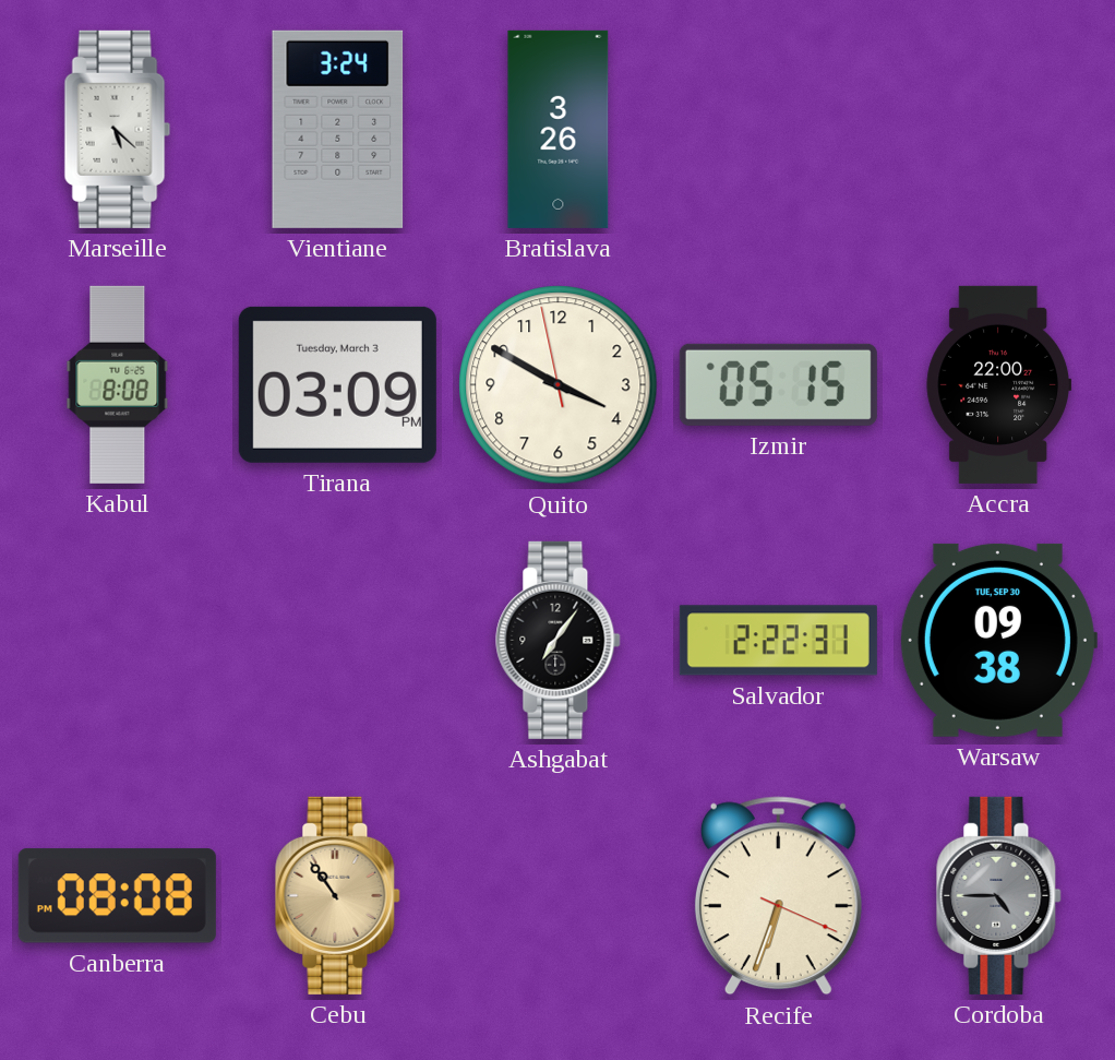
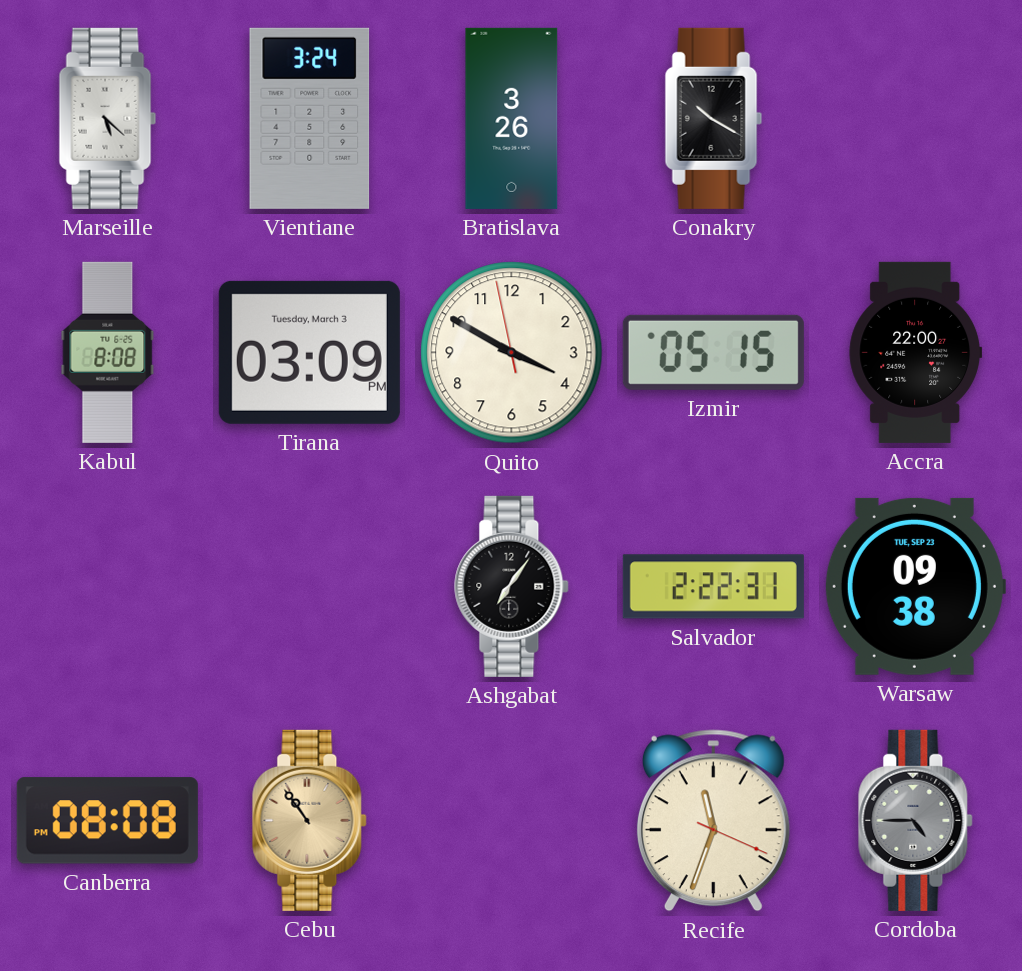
Conakry: none -> 10:20
Warsaw date: TUE, SEP 30 -> TUE, SEP 23
Recife: 6:33 -> 11:33
